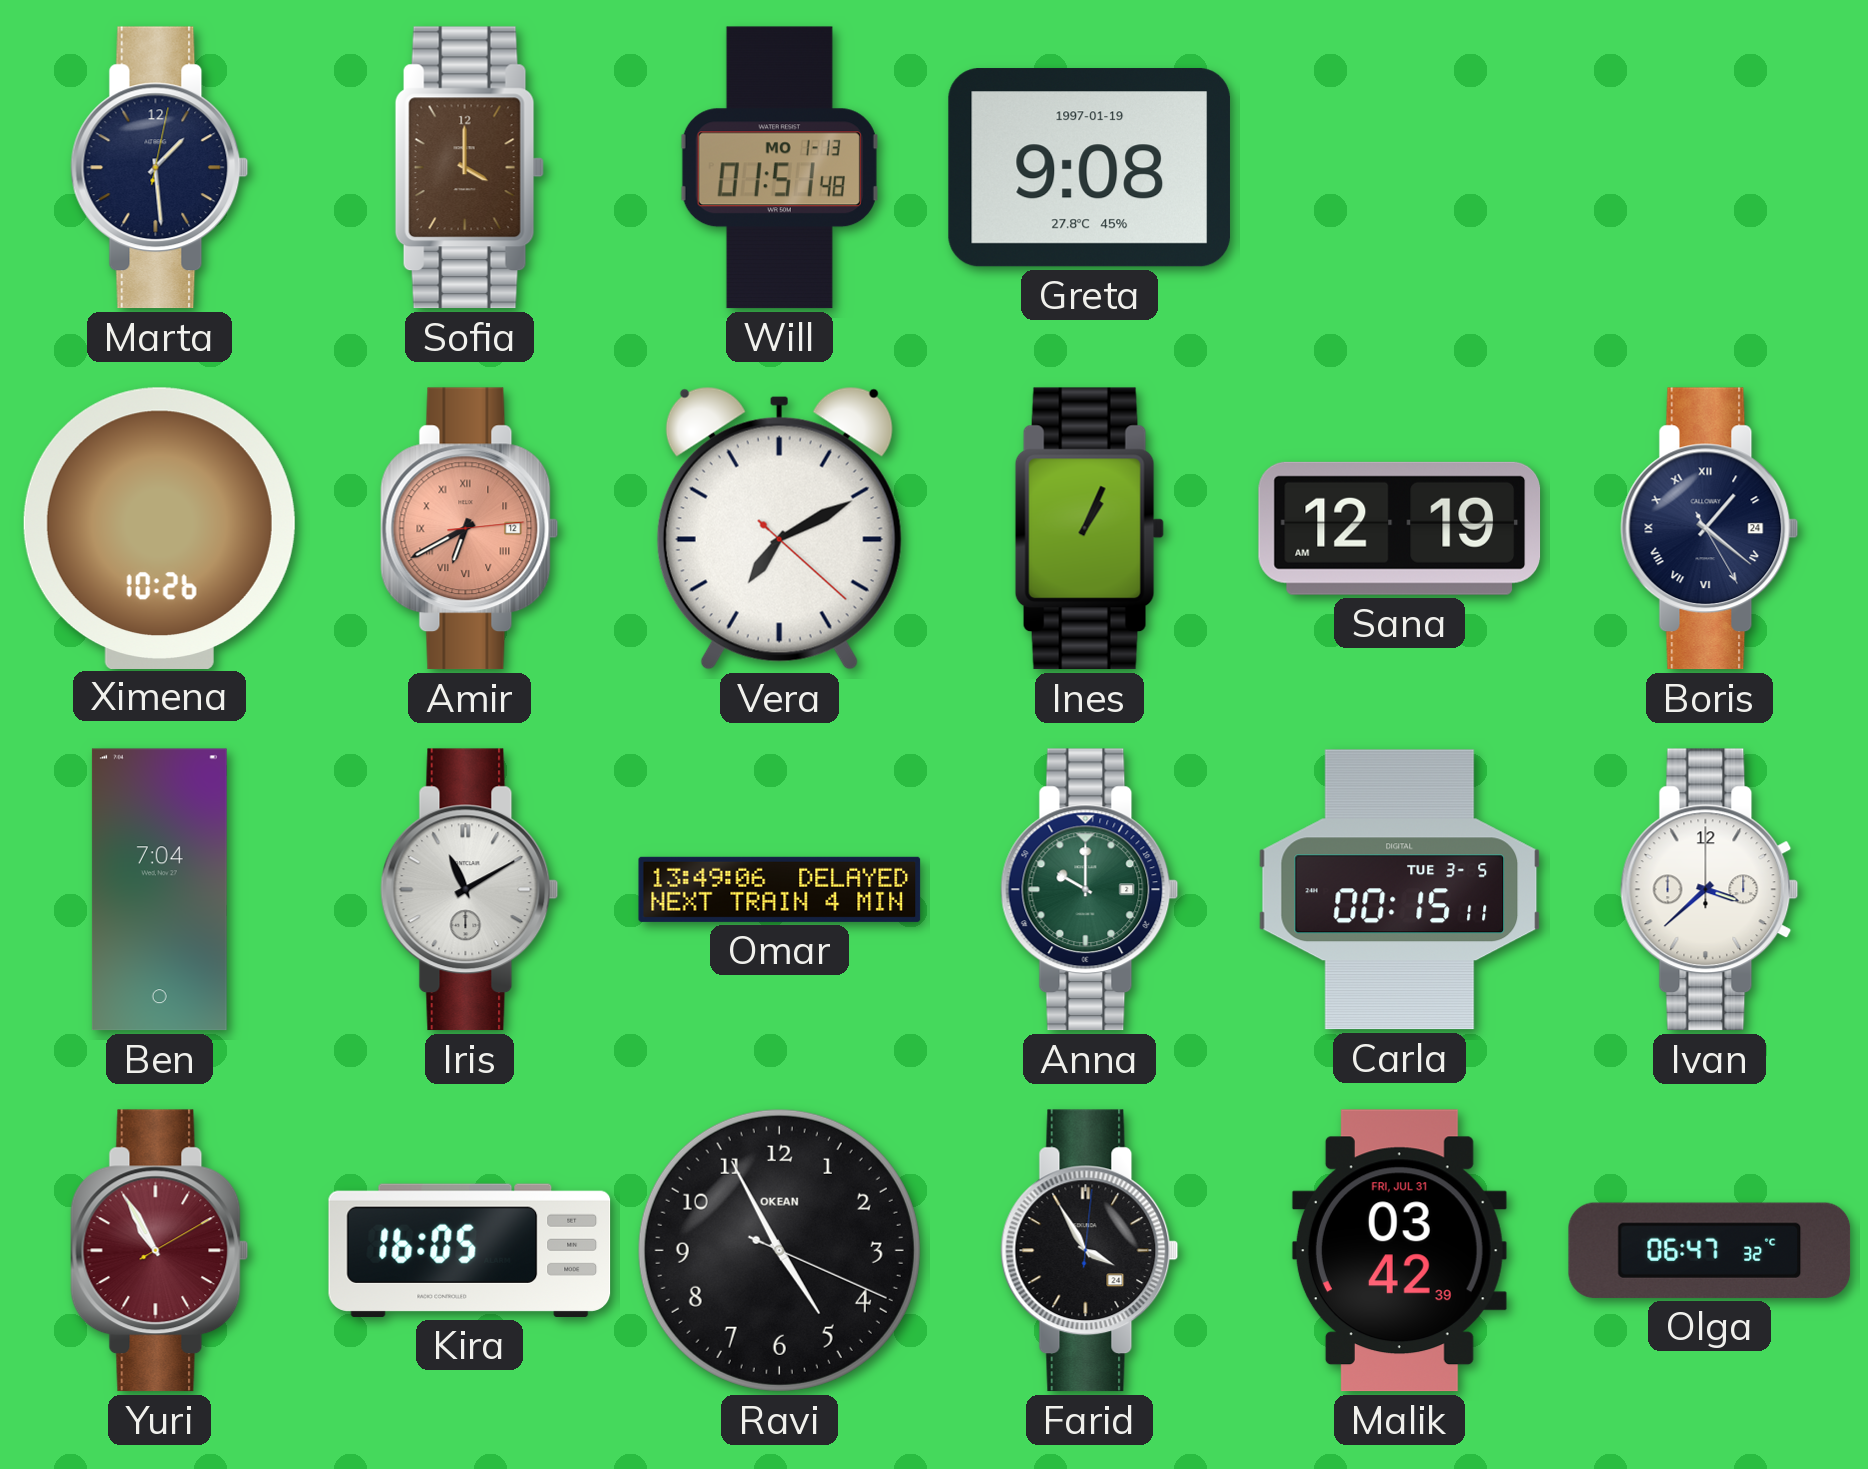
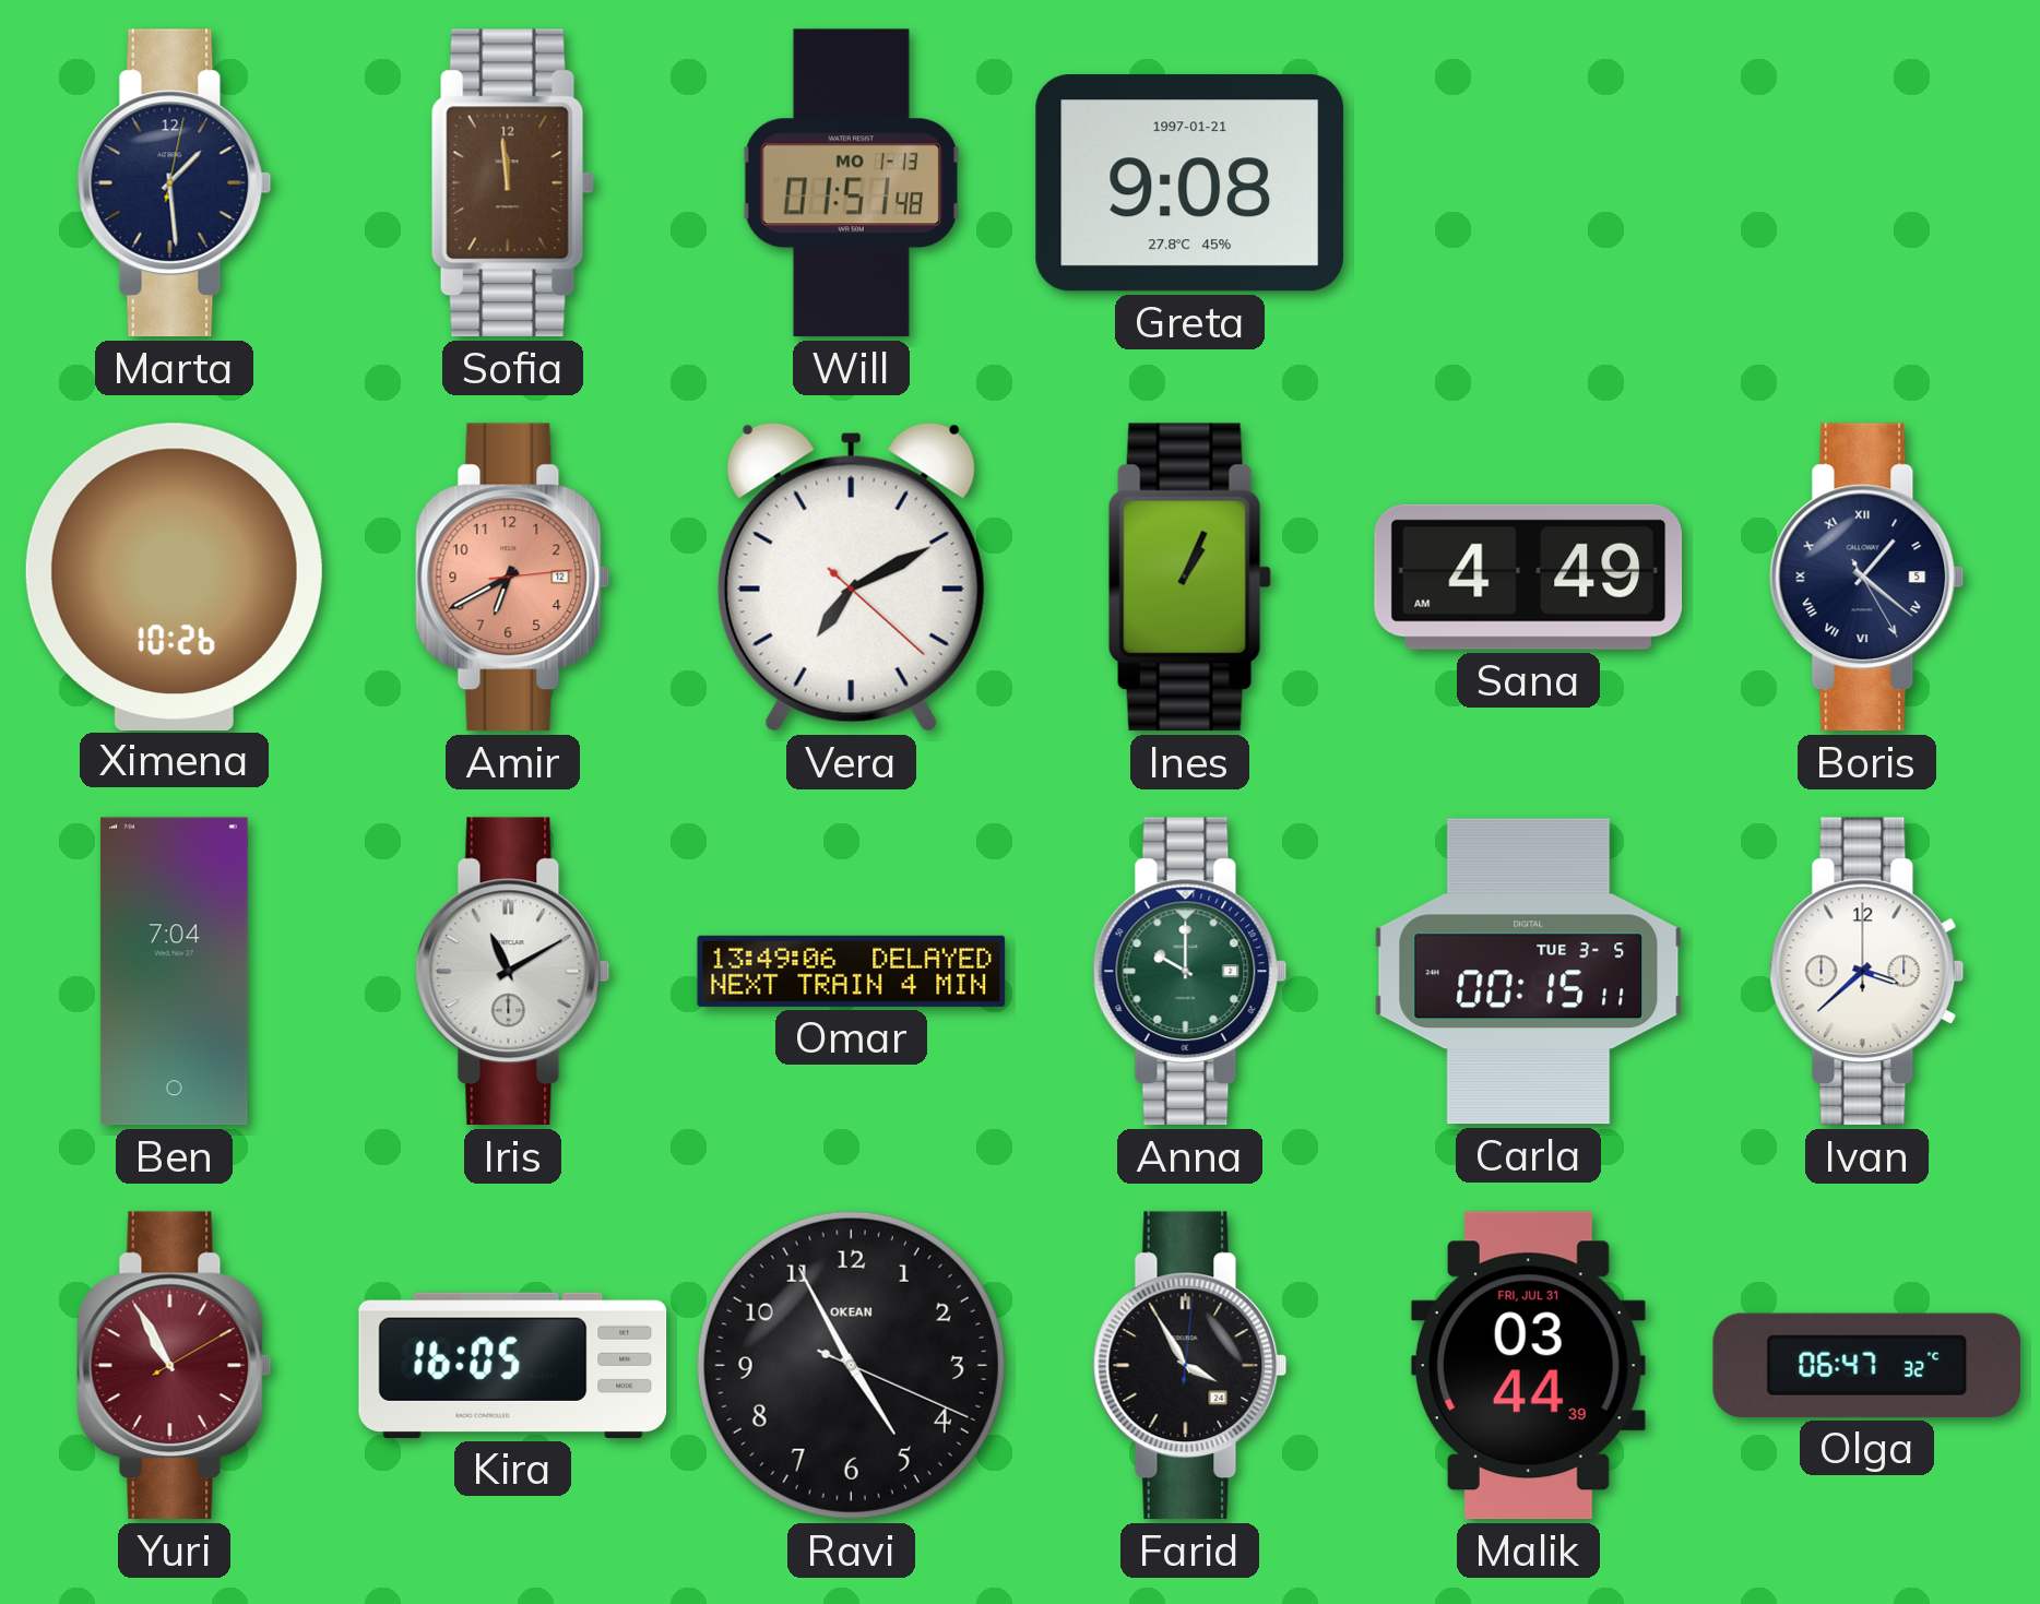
Sofia: 4:00 -> 11:59
Greta date: 1997-01-19 -> 1997-01-21
Amir numerals: Roman -> Arabic
Sana: 12:19 -> 4:49
Boris date: 24 -> 5
Malik: 03:42 -> 03:44
